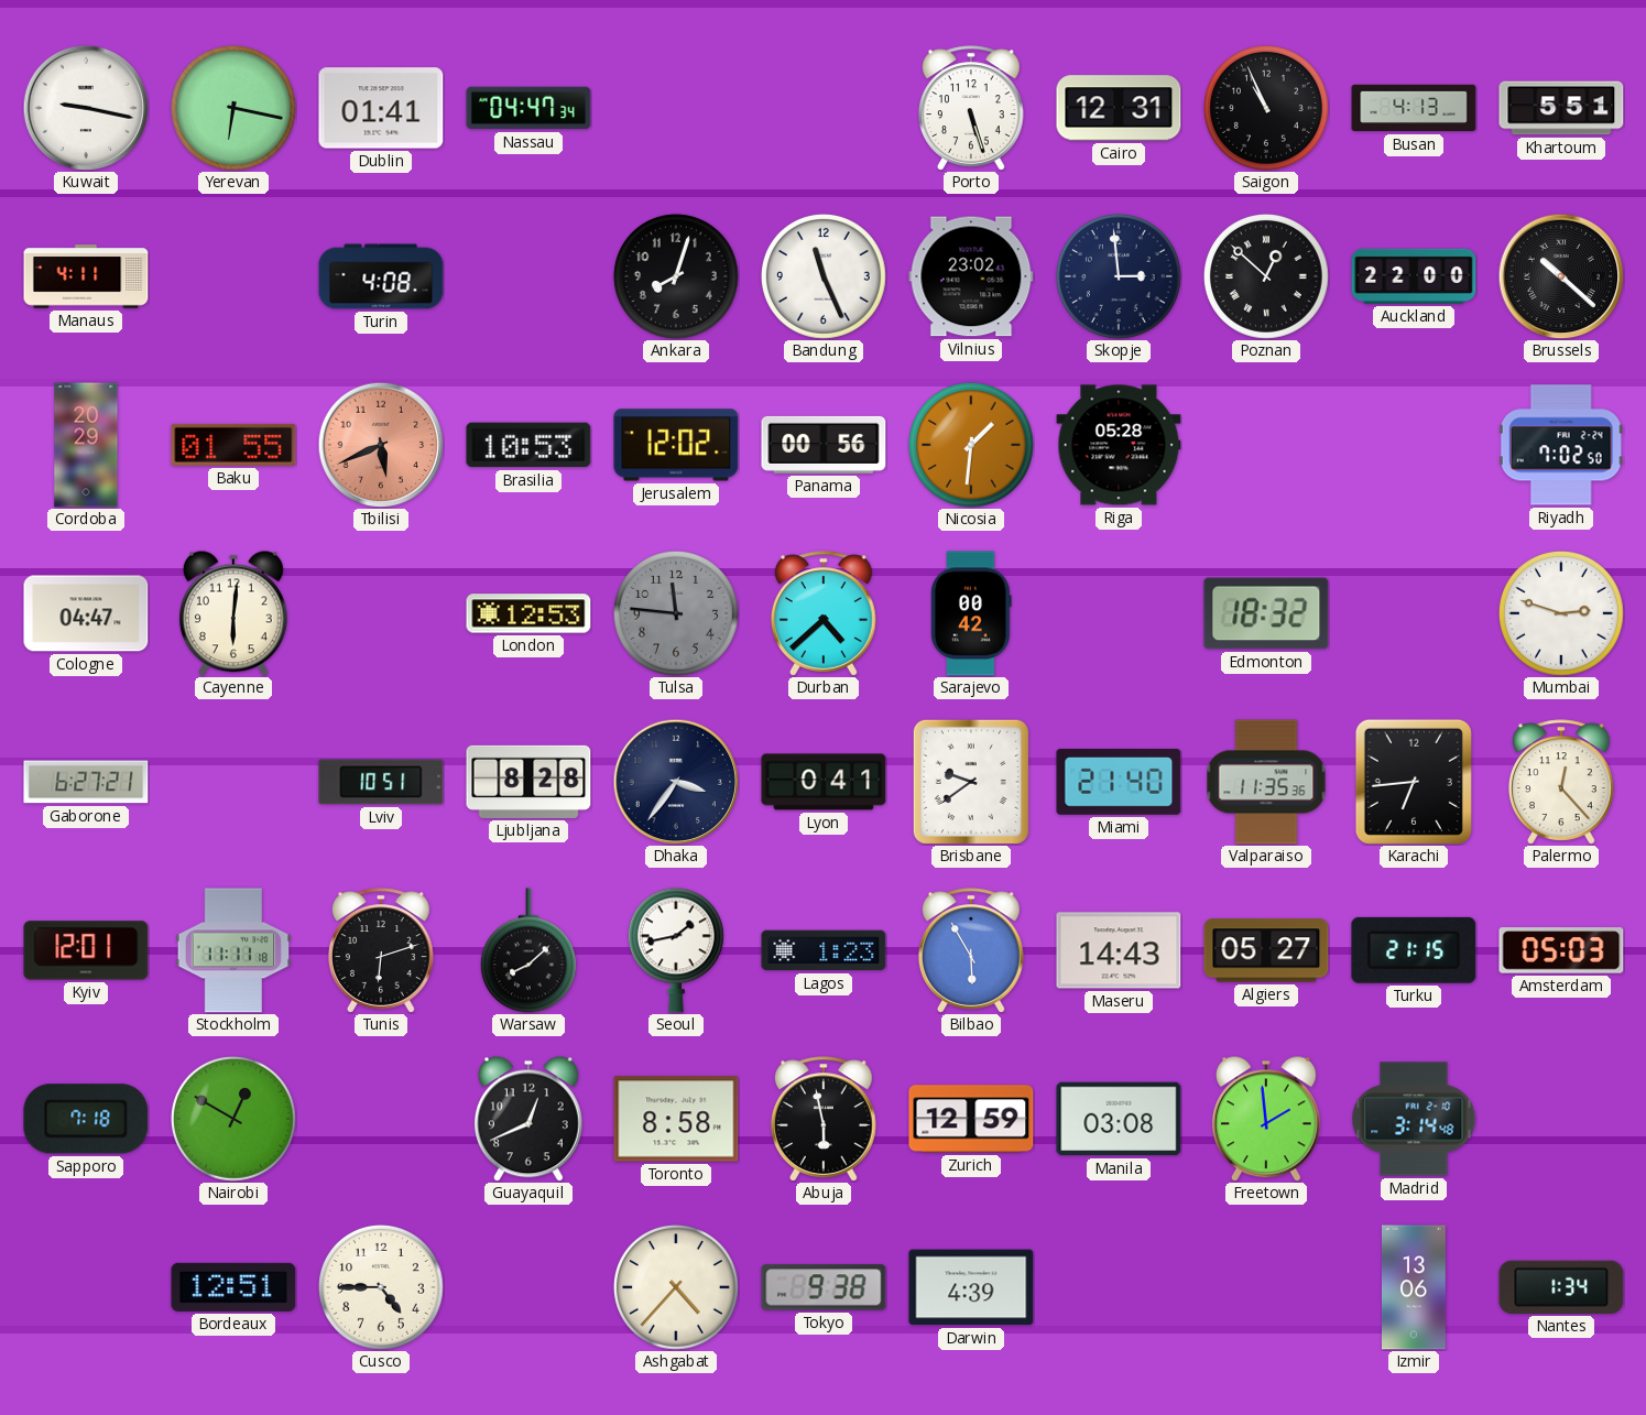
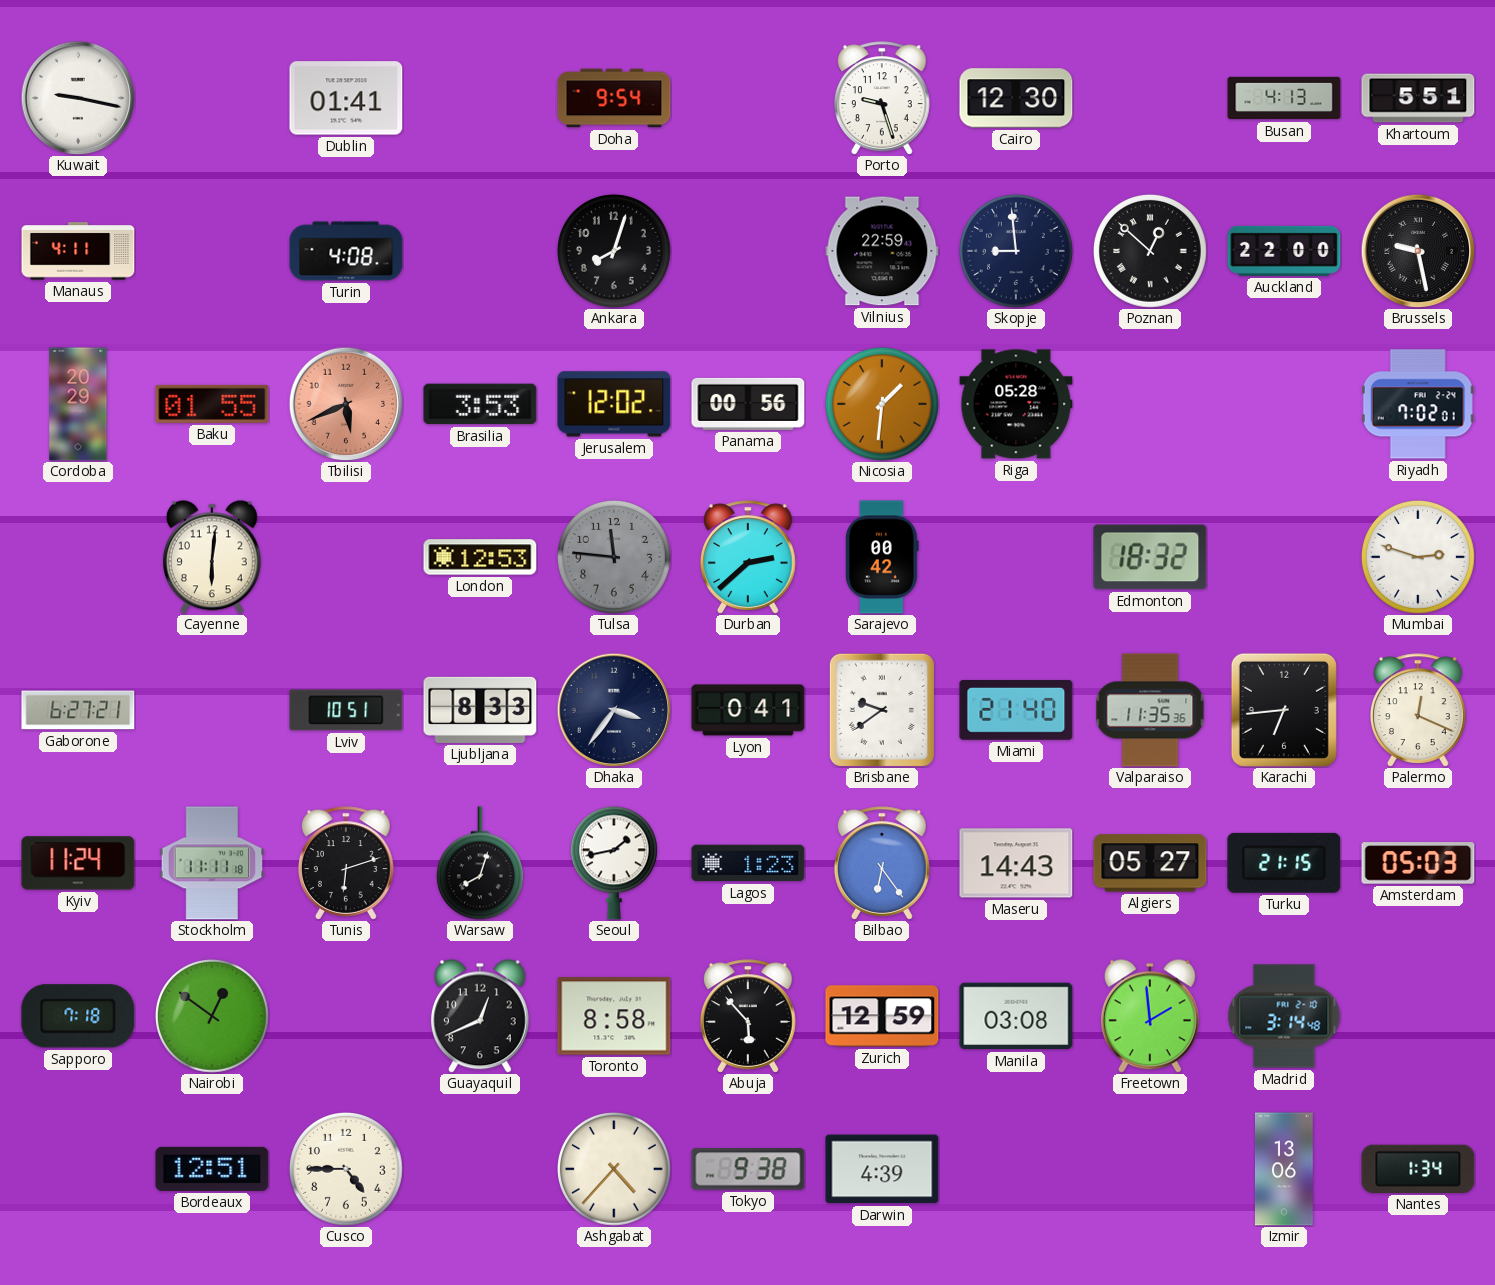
Yerevan: 6:17 -> none
Nassau: 04:47 -> none
Doha: none -> 9:54
Porto: 5:27 -> 9:27
Cairo: 12:31 -> 12:30
Saigon: 10:56 -> none
Bandung: 11:26 -> none
Vilnius: 23:02 -> 22:59
Skopje: 2:59 -> 8:59
Brussels: 10:22 -> 9:28
Brasilia: 10:53 -> 3:53
Riyadh: 7:02:50 -> 7:02:01
Cologne: 04:47 -> none
Durban: 4:38 -> 2:38
Ljubljana: 8:28 -> 8:33
Palermo: 12:23 -> 12:19
Kyiv: 12:01 -> 11:24
Warsaw: 8:08 -> 8:03
Bilbao: 5:55 -> 6:24
Nairobi: 12:50 -> 12:51
Abuja: 5:58 -> 5:53
